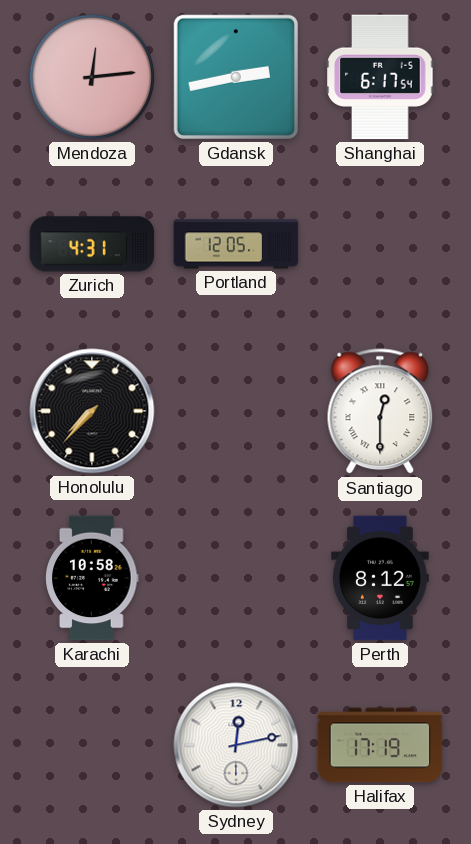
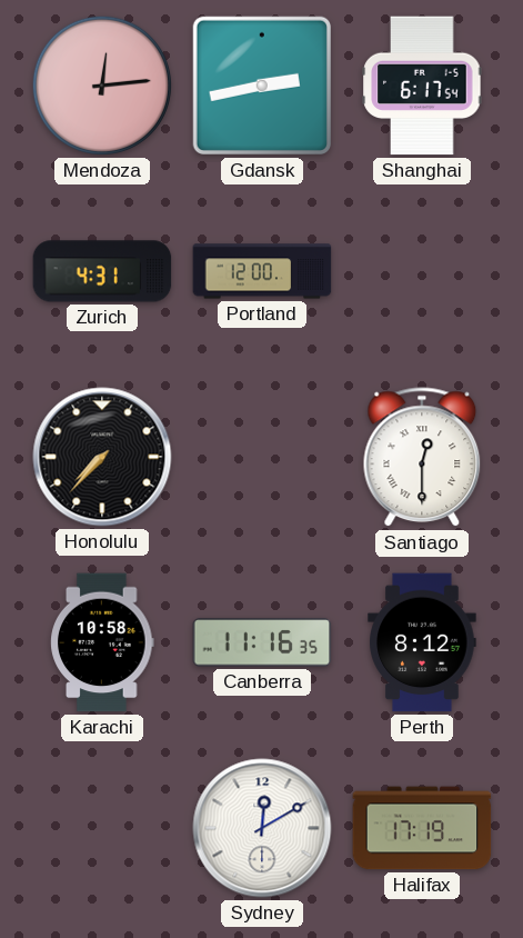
Portland: 12:05 -> 12:00
Canberra: none -> 11:16
Sydney: 12:13 -> 12:10
